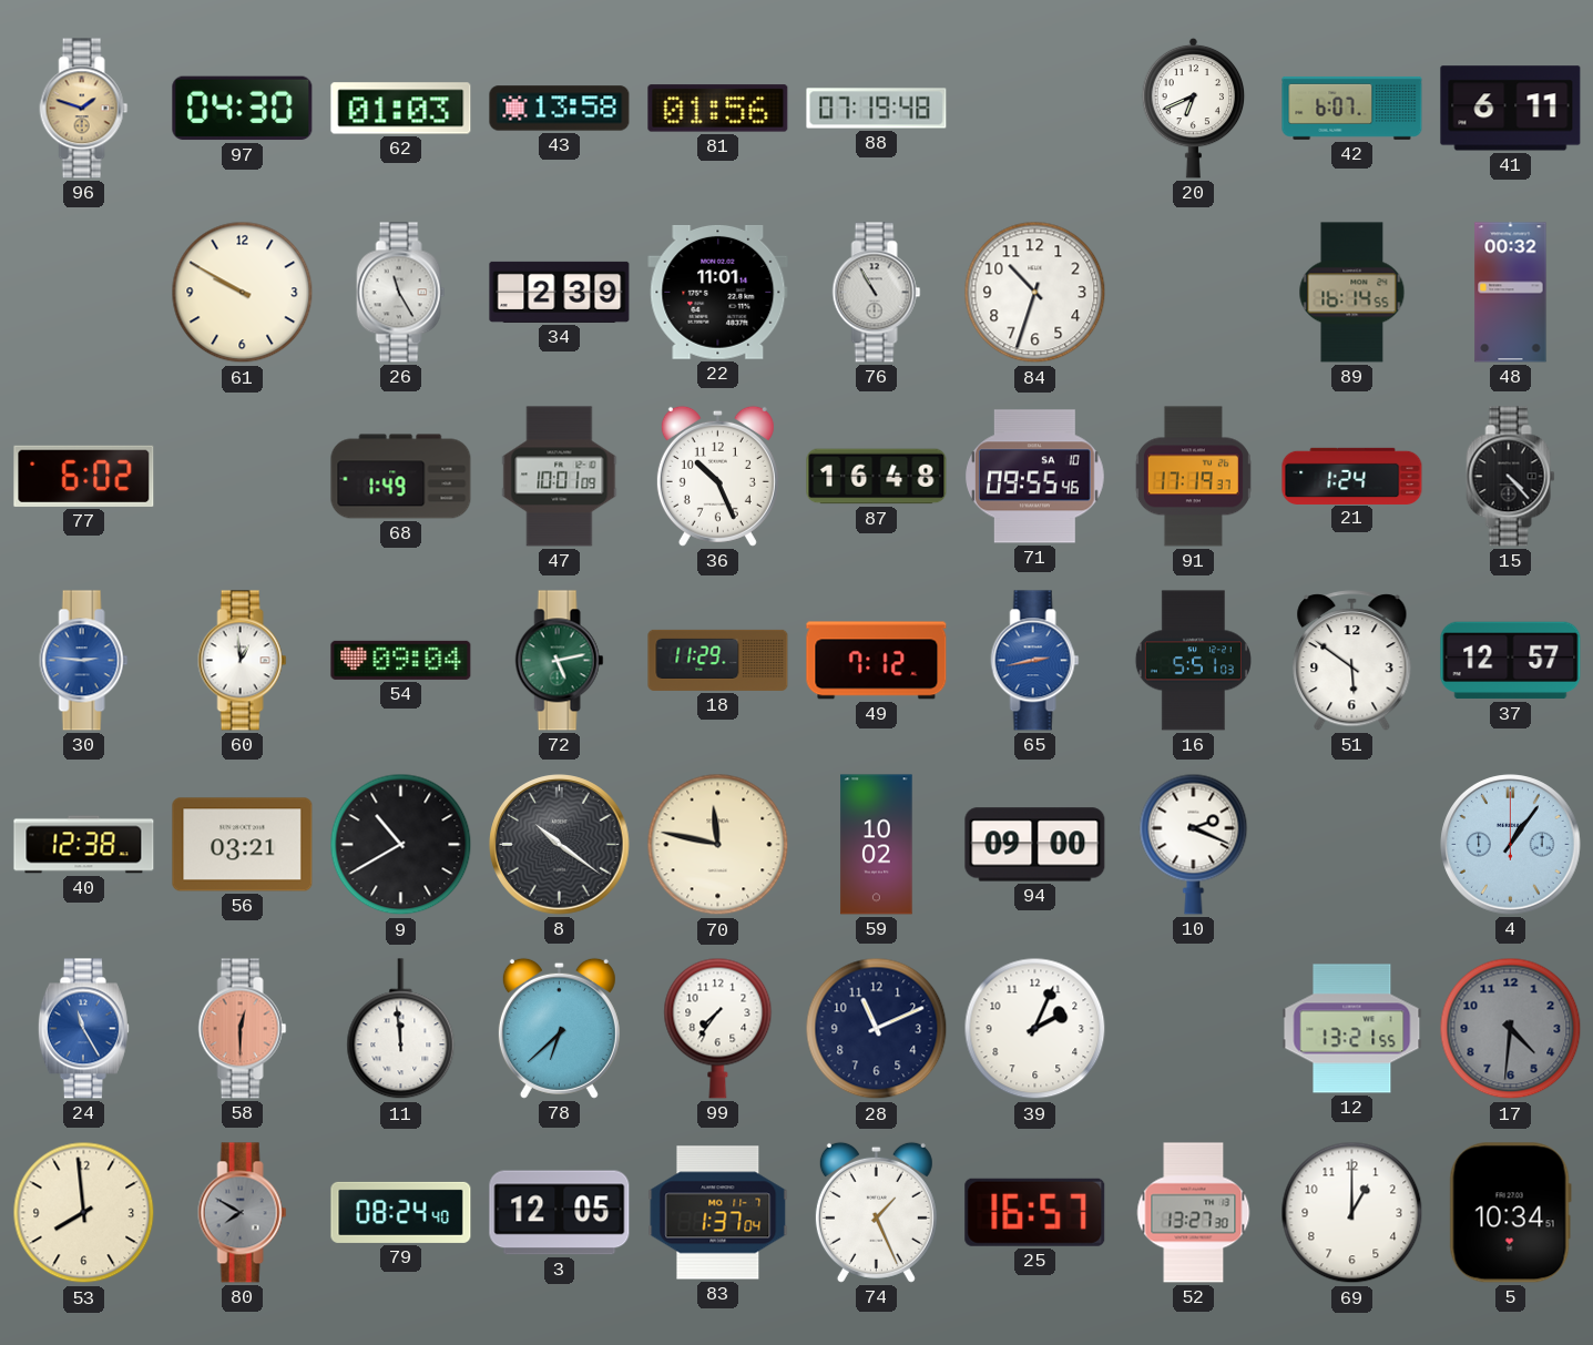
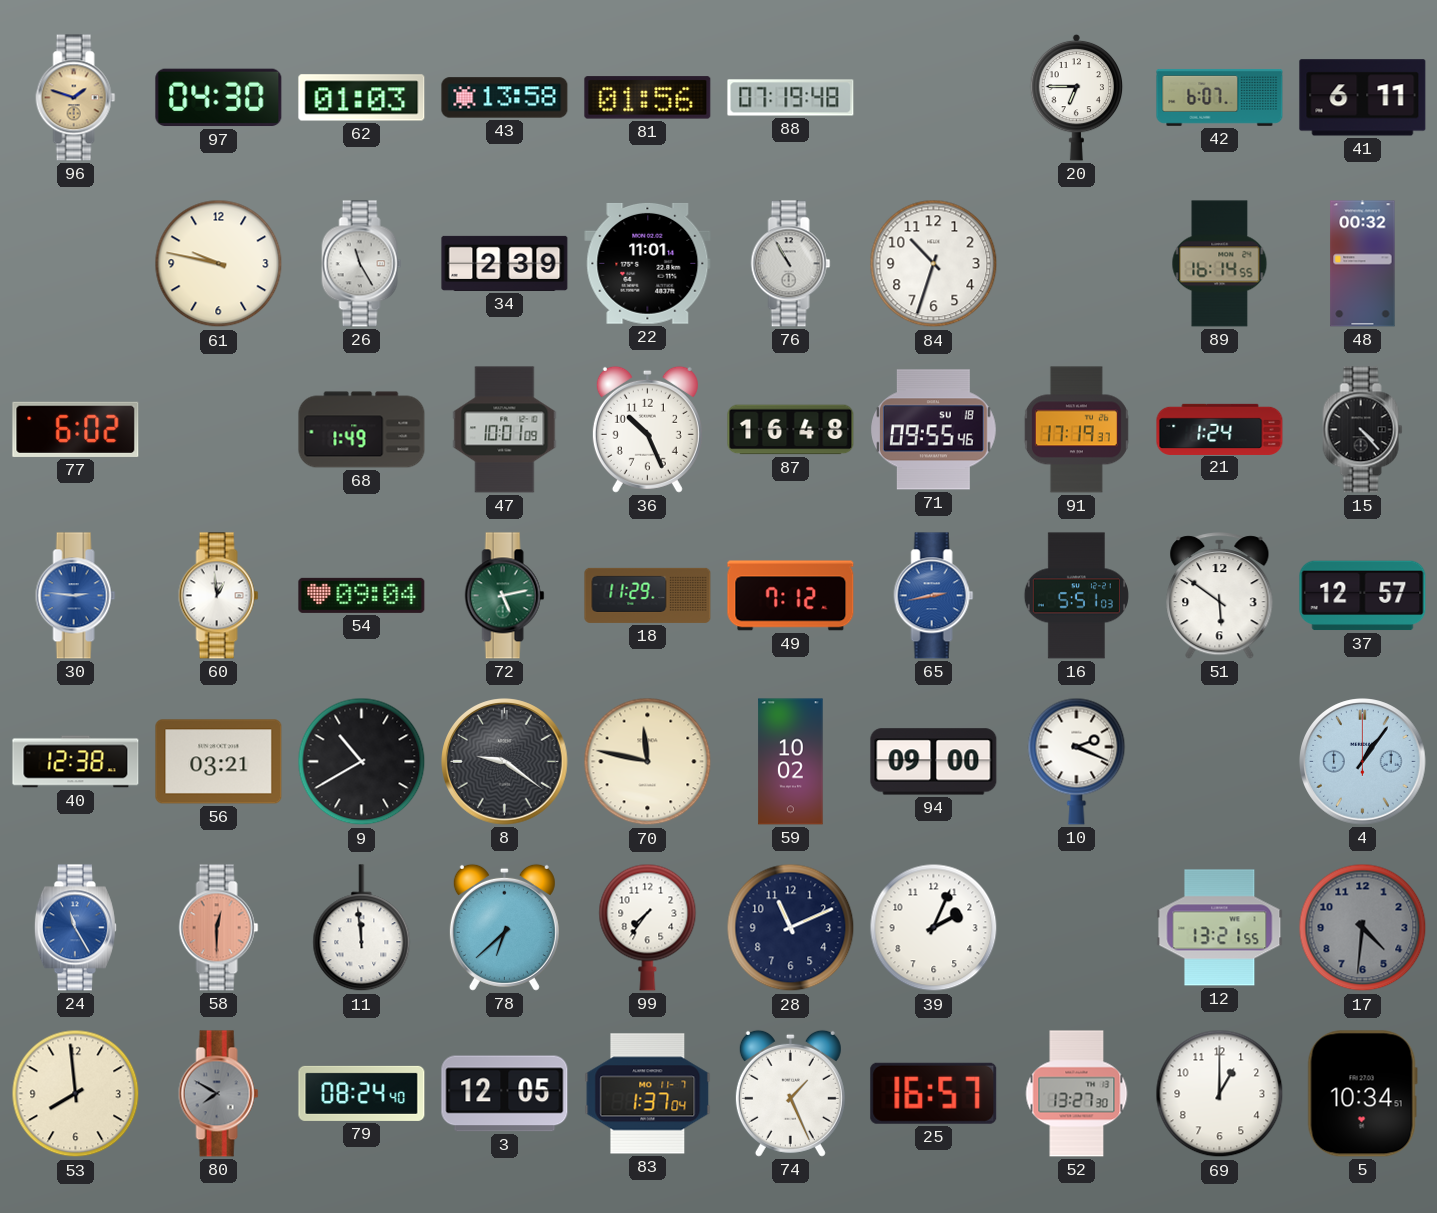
20: 6:41 -> 6:45
61: 9:50 -> 9:47
71 date: SA 10 -> SU 18
8: 10:21 -> 9:21
